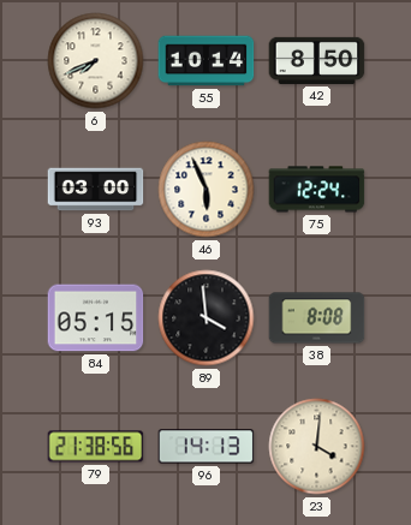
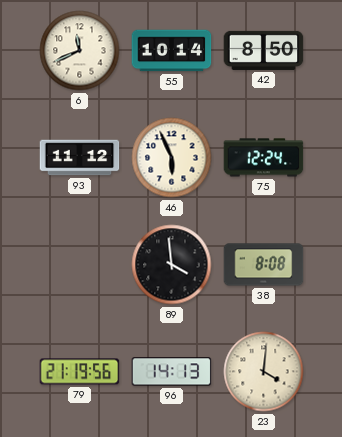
6: 7:41 -> 11:41
93: 03:00 -> 11:12
84: 05:15 -> none
79: 21:38 -> 21:19
